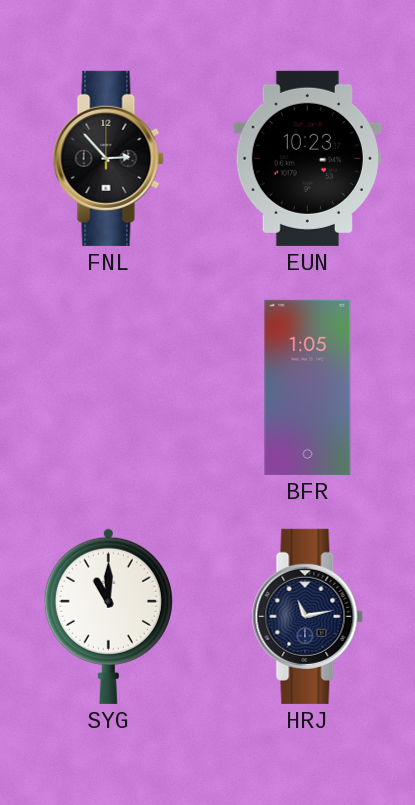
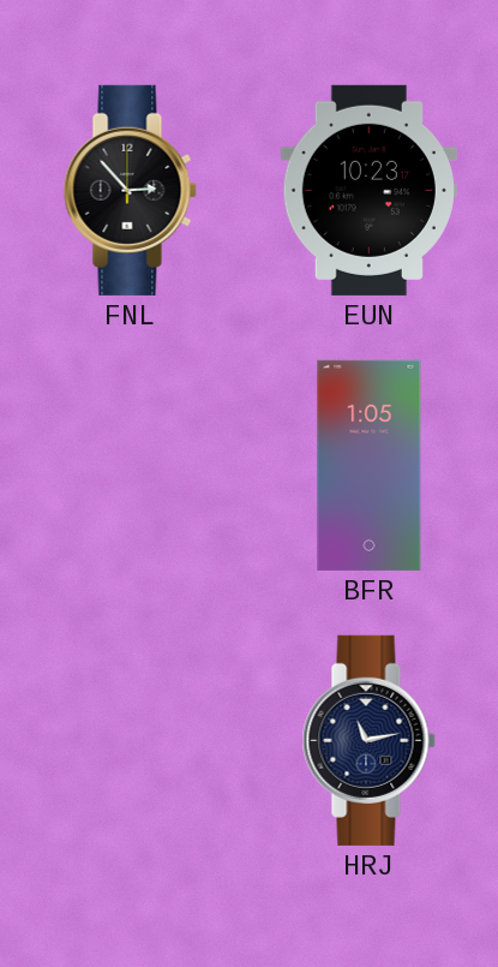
SYG: 11:00 -> none
